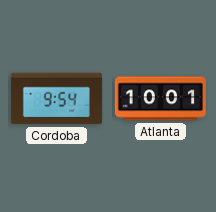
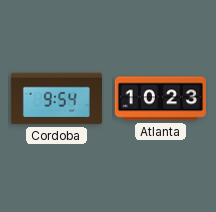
Atlanta: 10:01 -> 10:23
